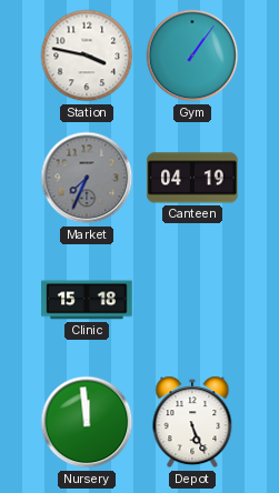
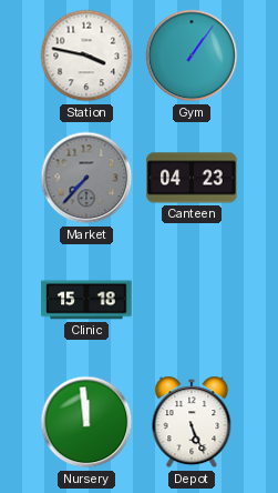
Market: 7:34 -> 7:37
Canteen: 04:19 -> 04:23
